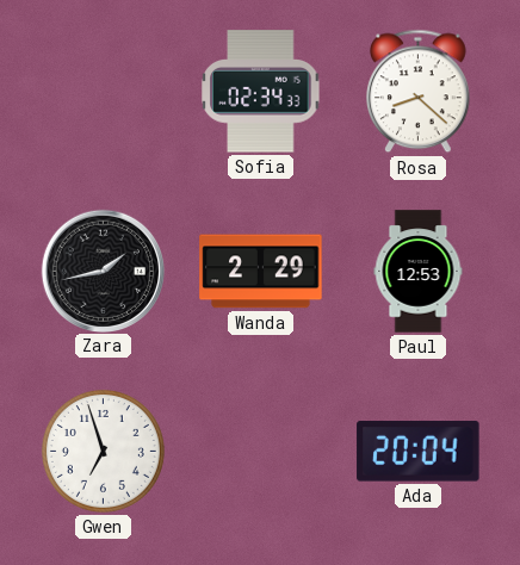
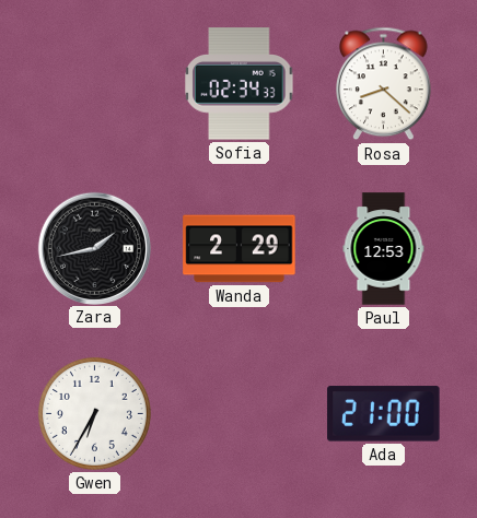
Gwen: 6:57 -> 6:35
Ada: 20:04 -> 21:00
